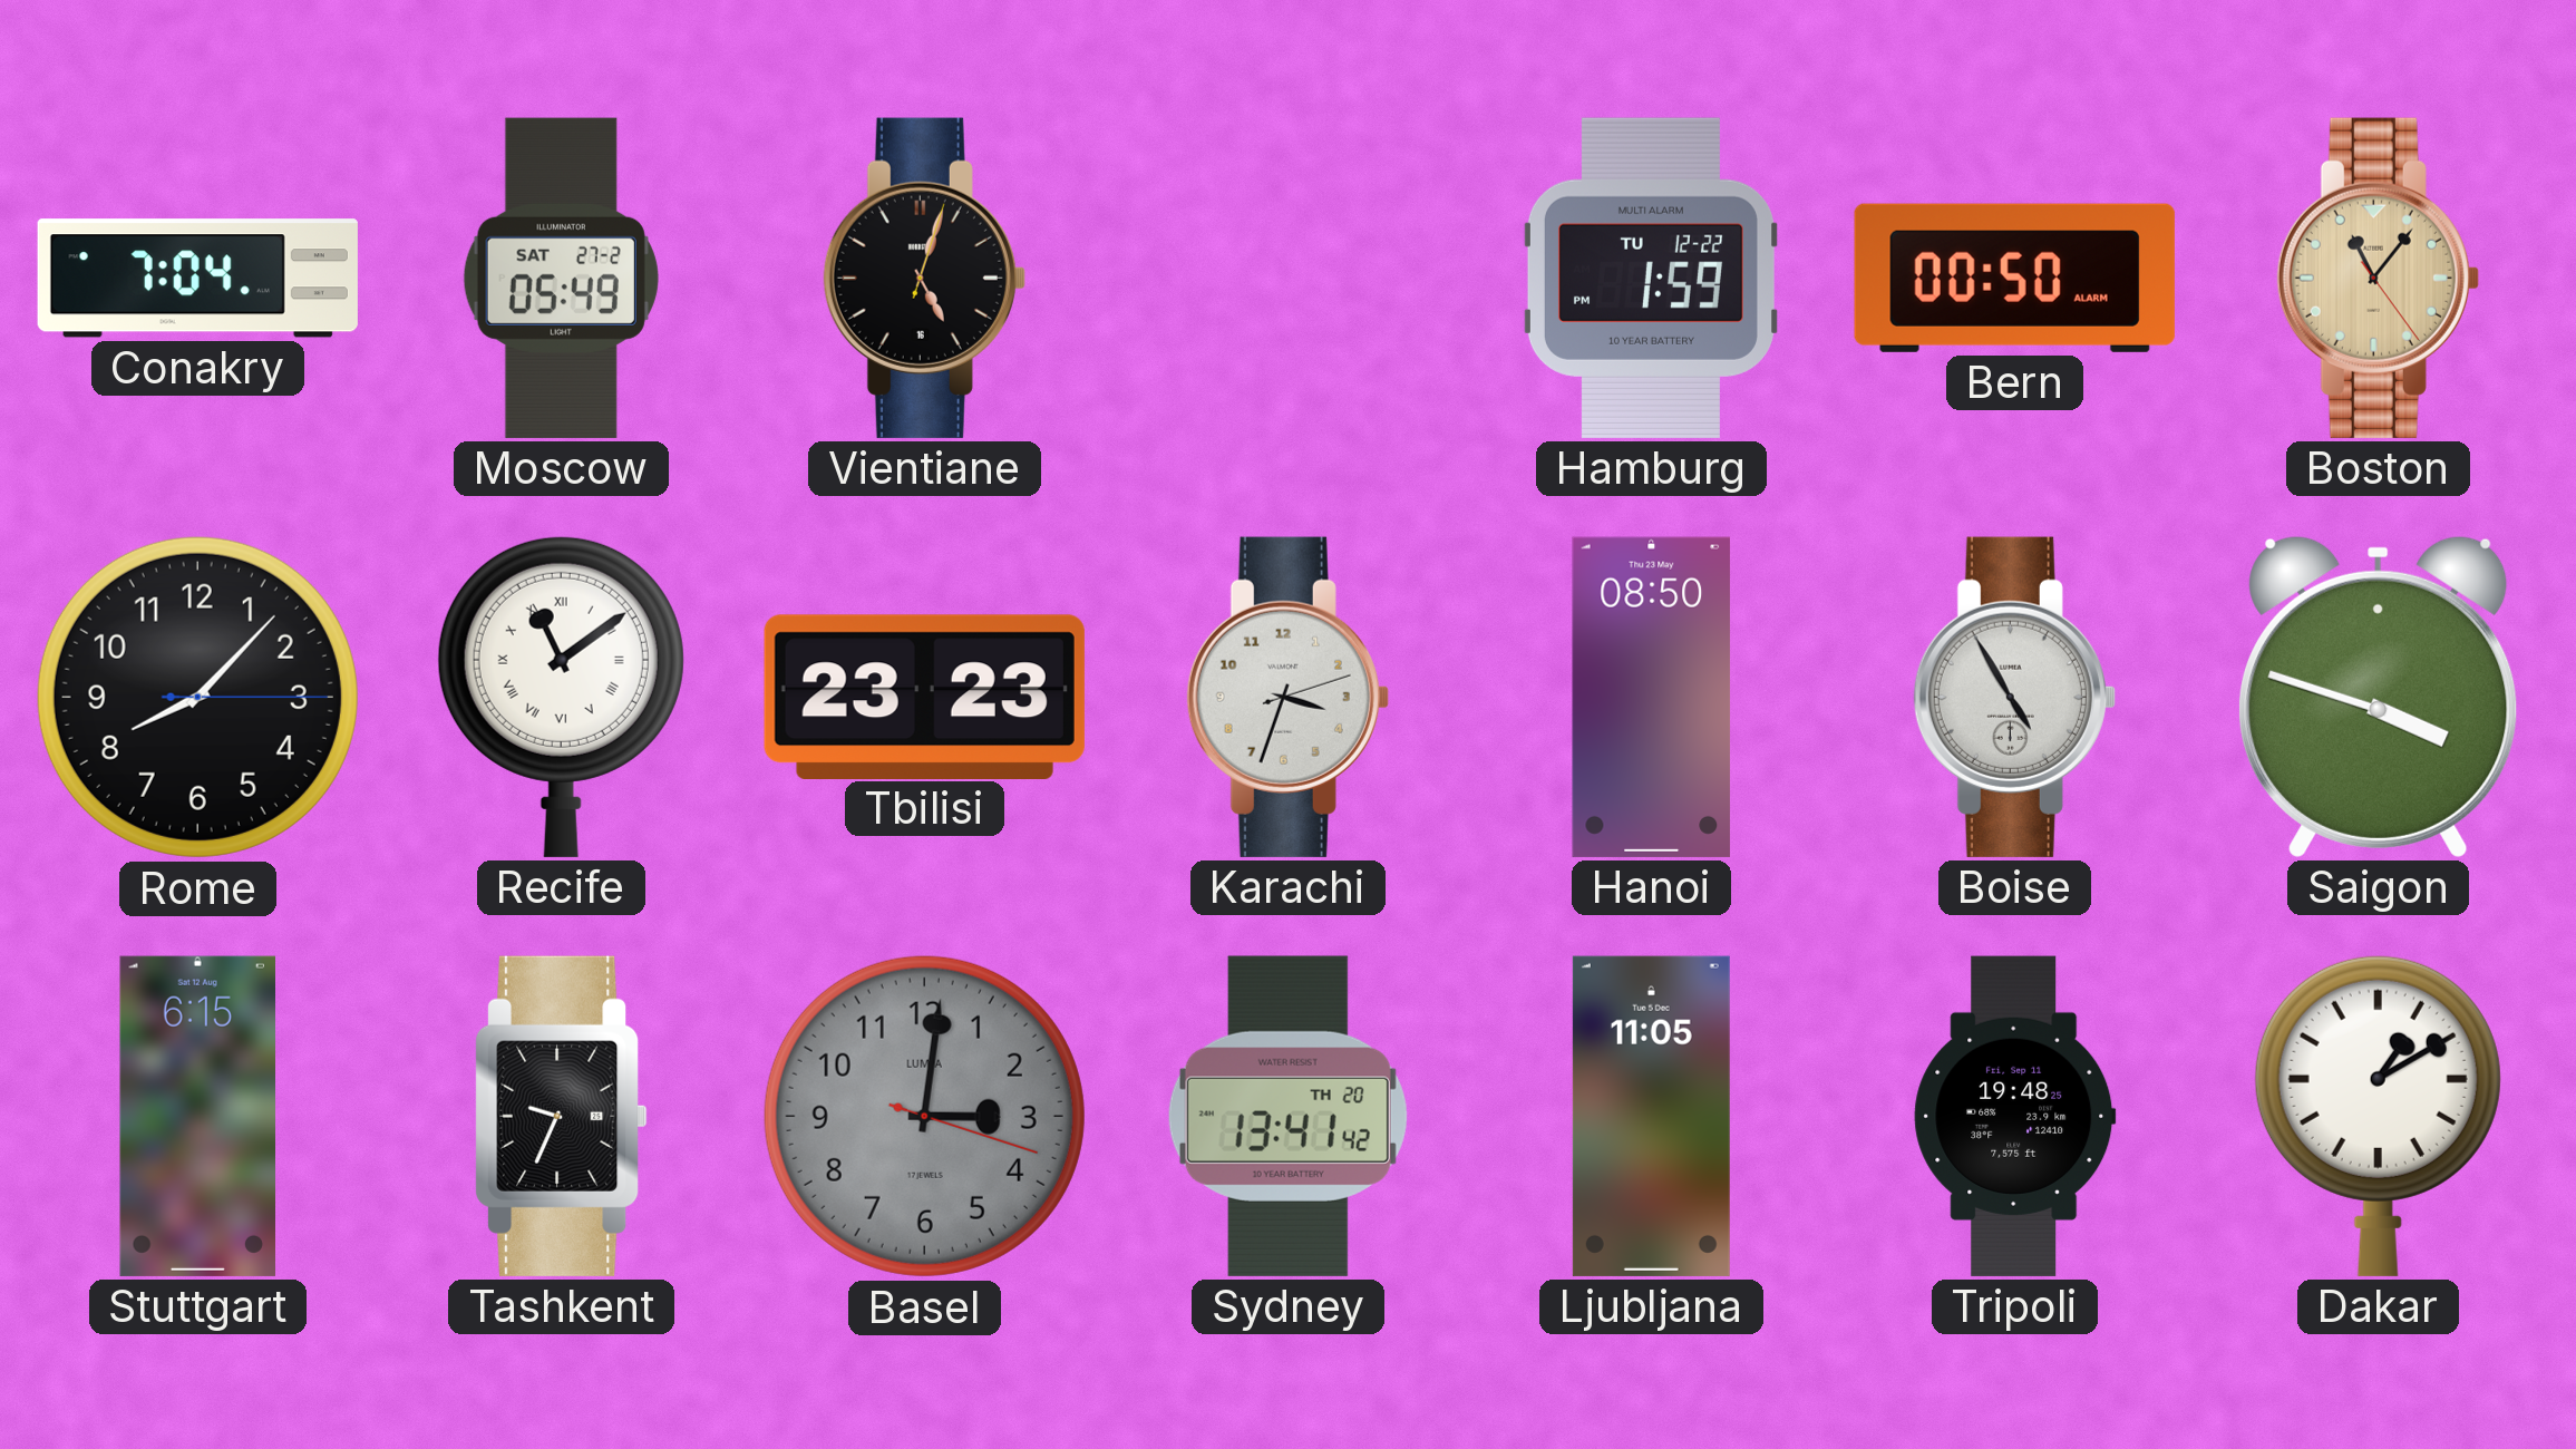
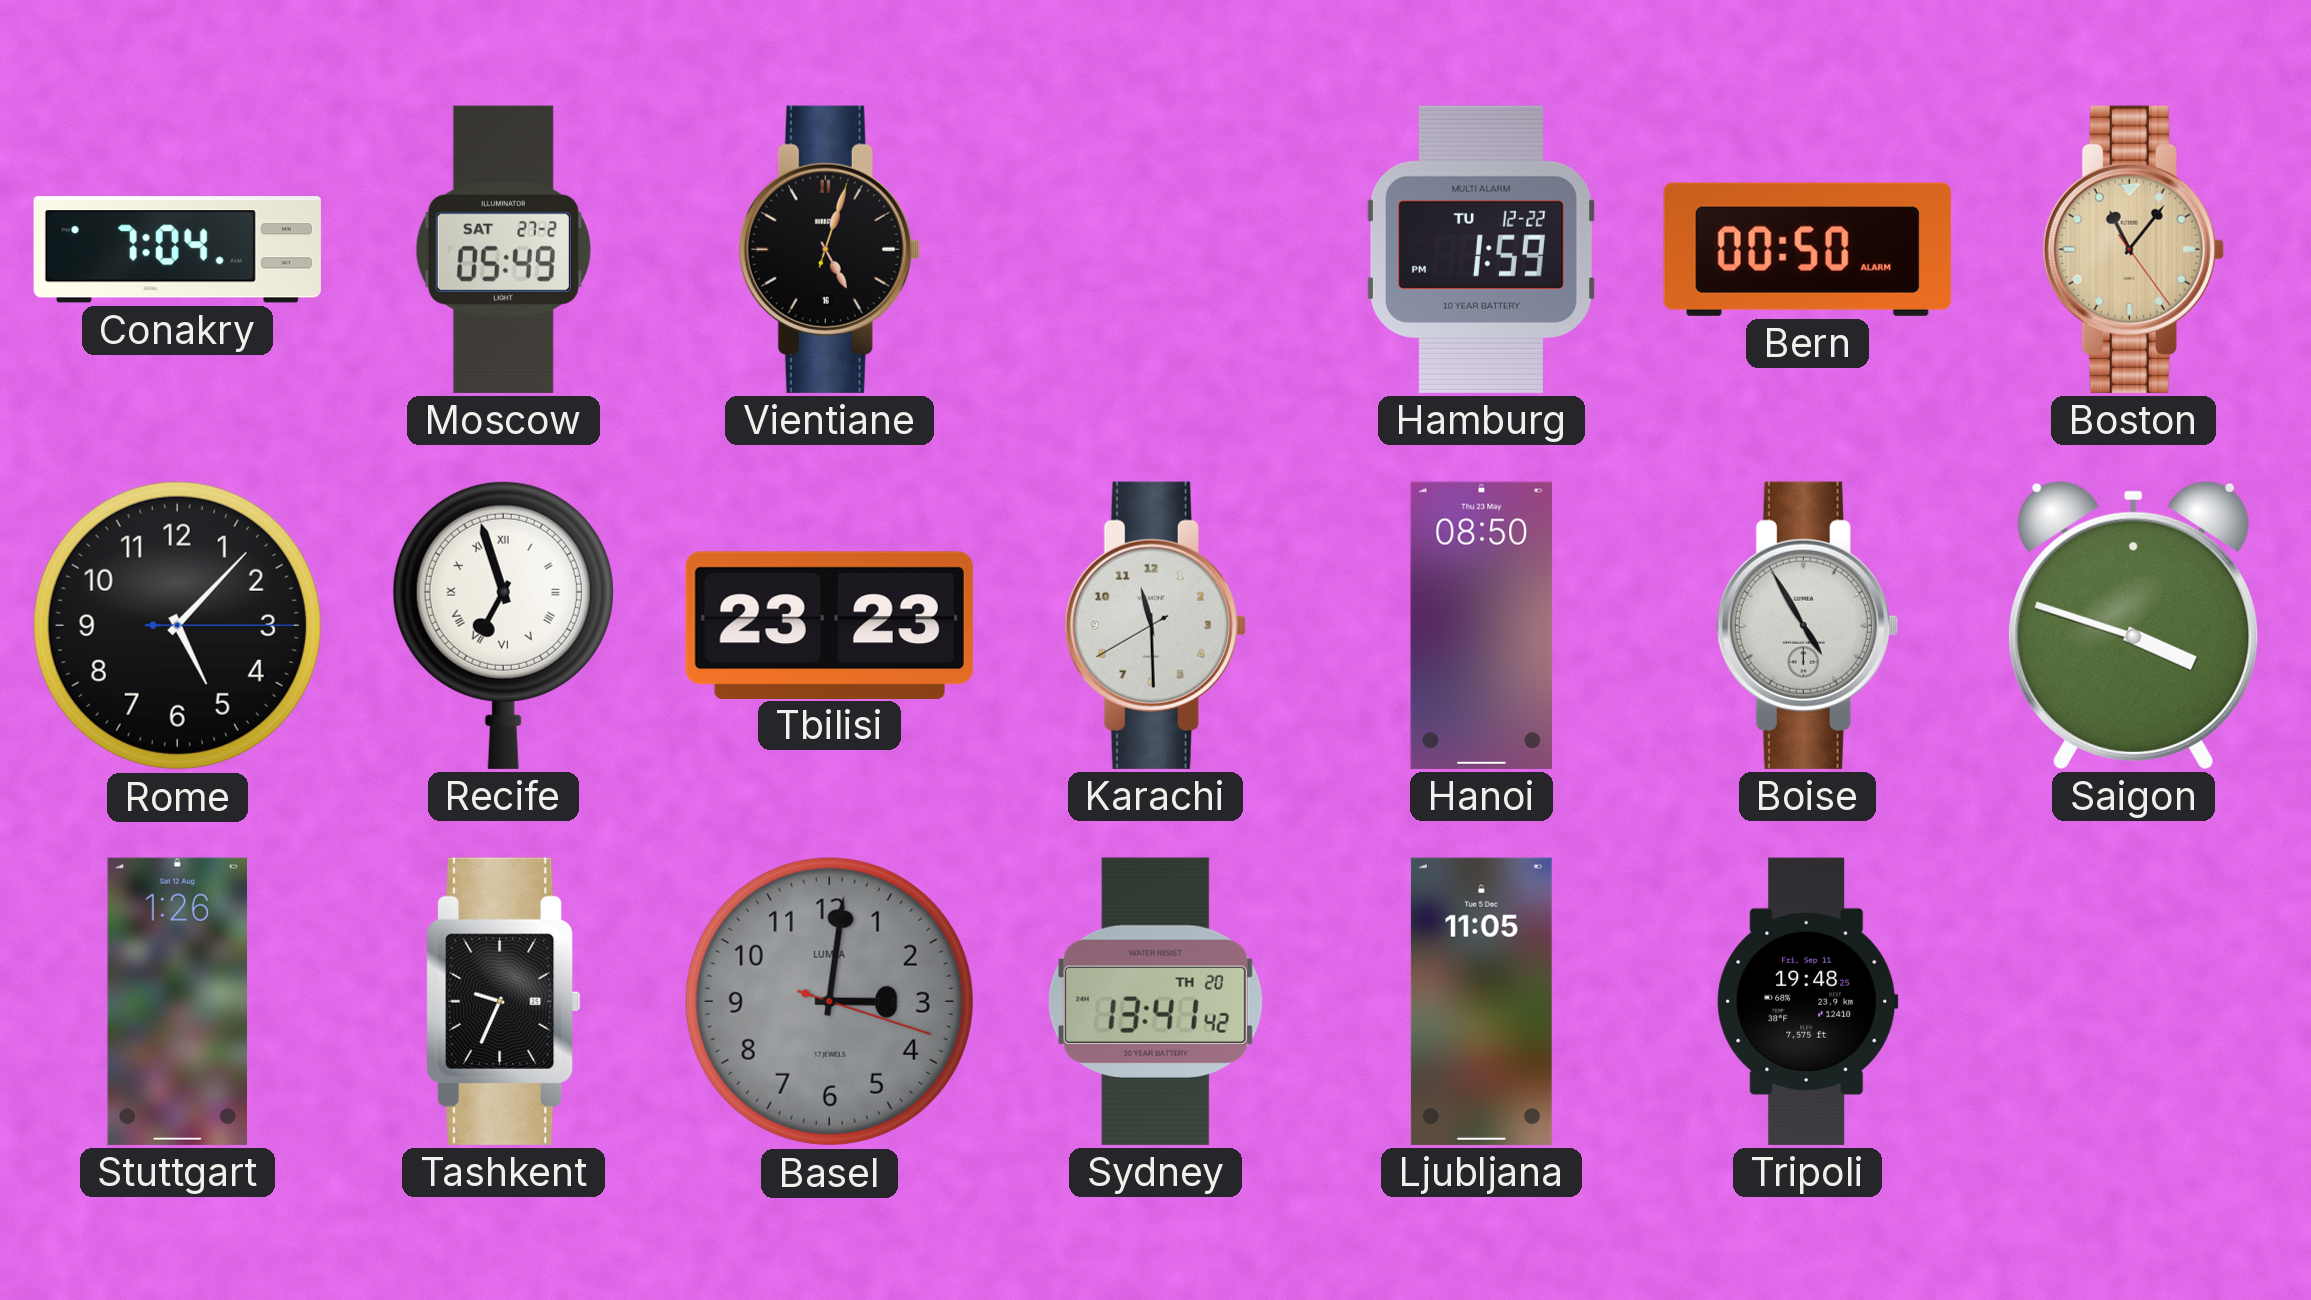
Rome: 8:07 -> 5:07
Recife: 11:09 -> 6:57
Karachi: 3:33 -> 11:29
Stuttgart: 6:15 -> 1:26
Dakar: 1:10 -> none
